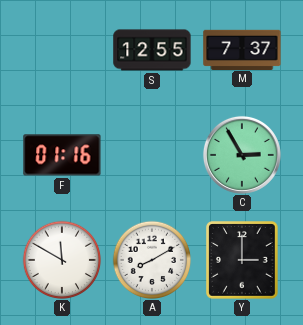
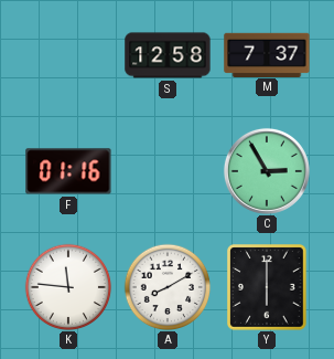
S: 12:55 -> 12:58
K: 11:50 -> 11:46
Y: 3:00 -> 6:00
